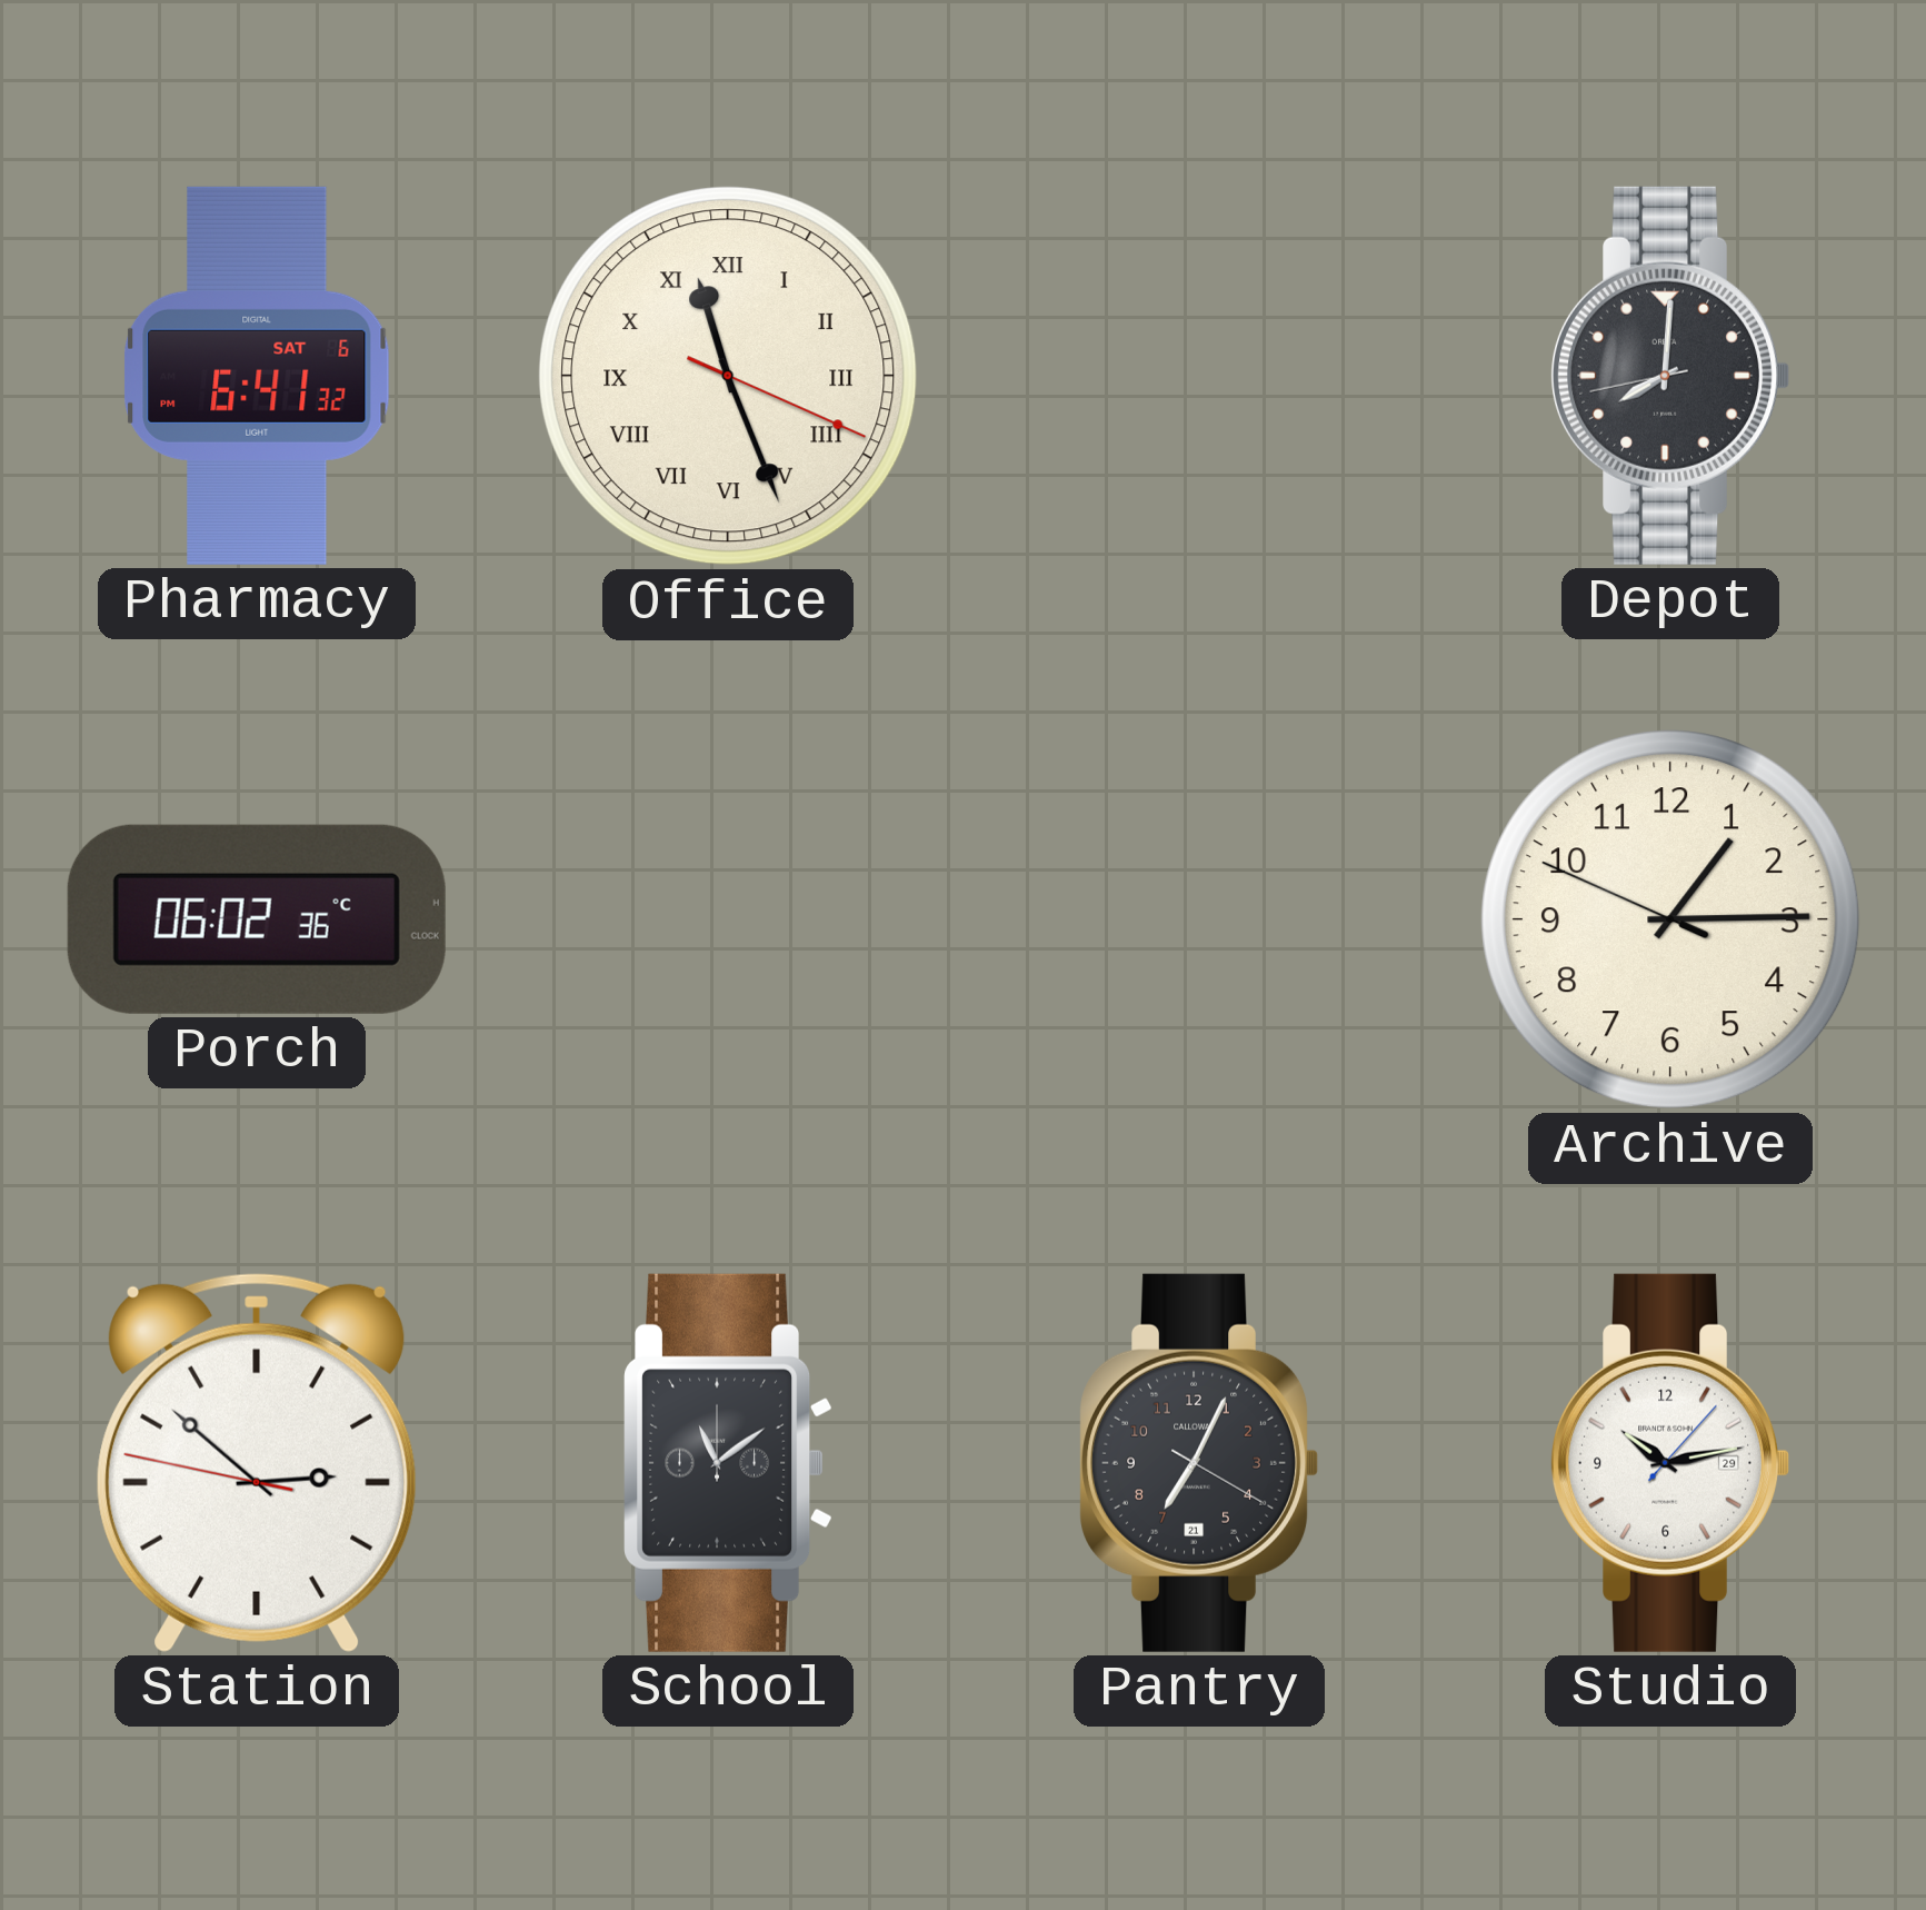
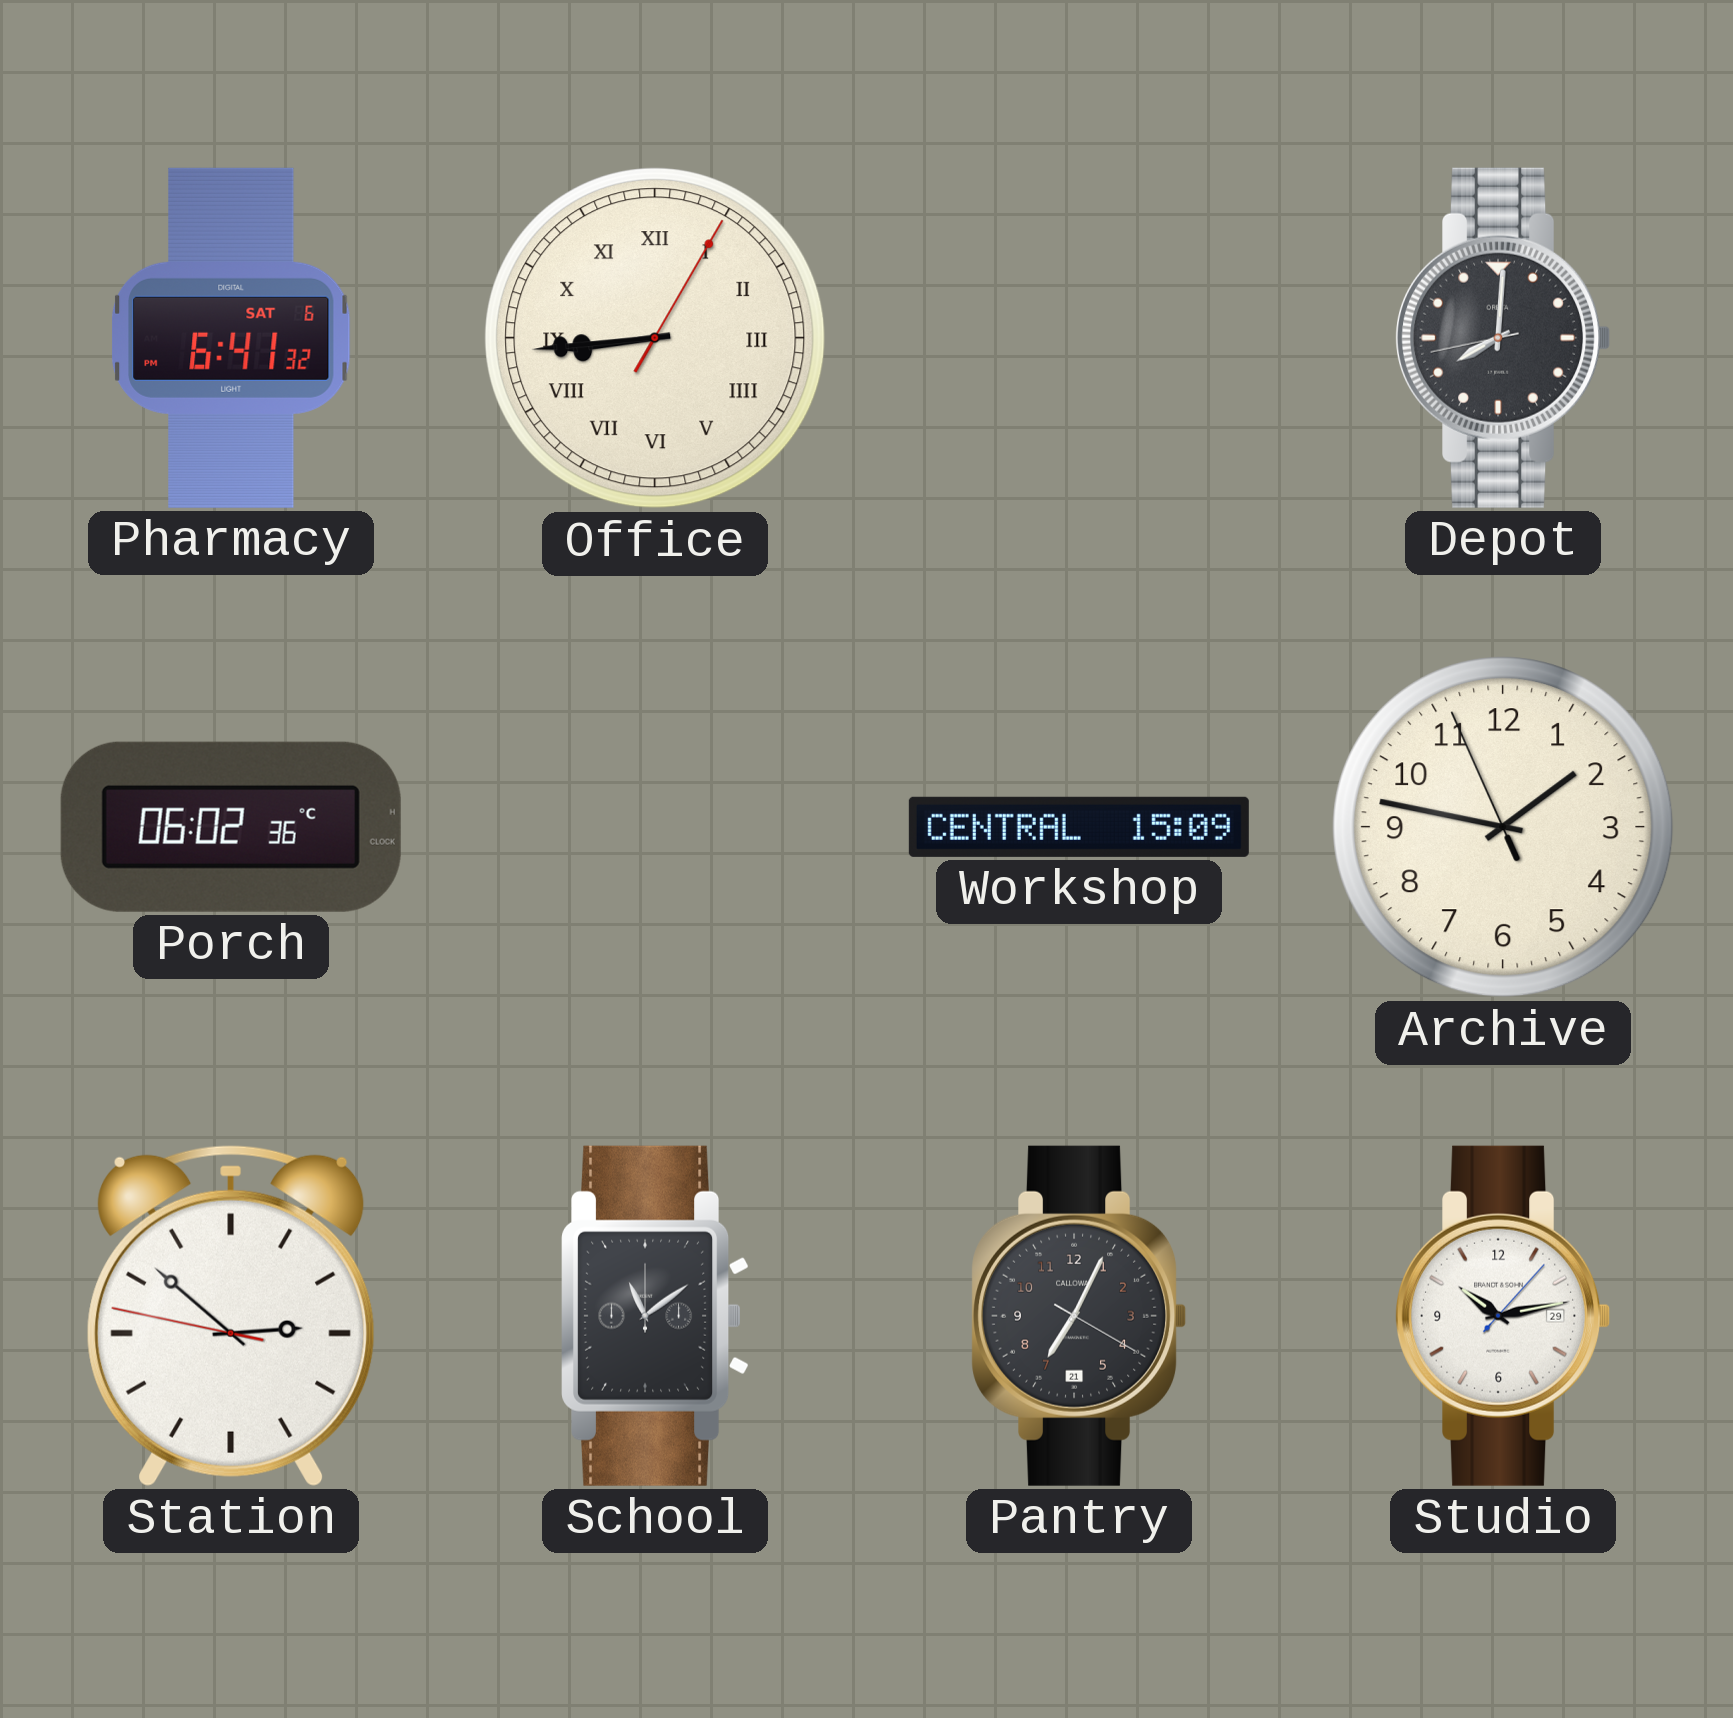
Office: 11:26 -> 8:44
Workshop: none -> 15:09
Archive: 1:14 -> 1:46
